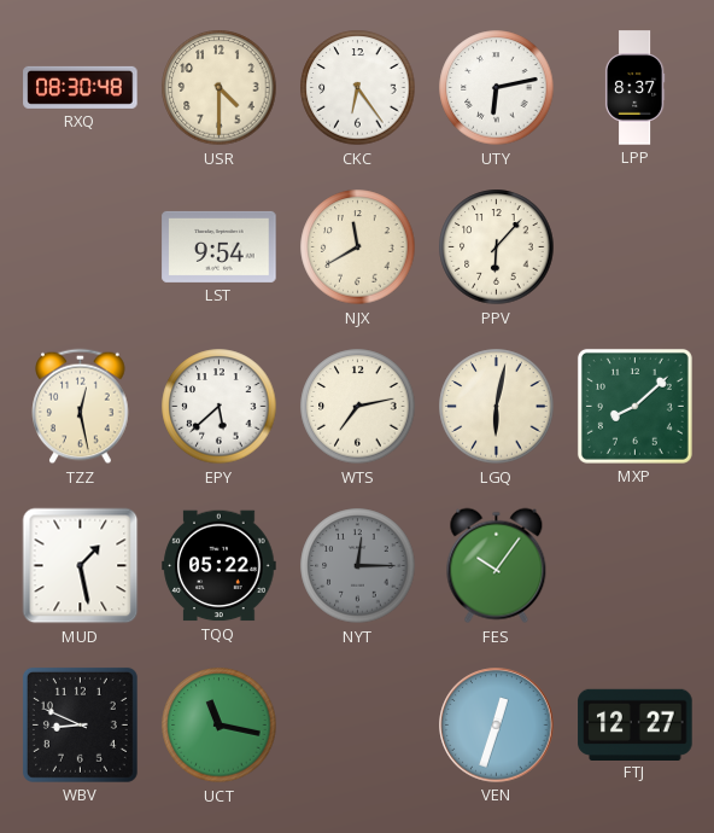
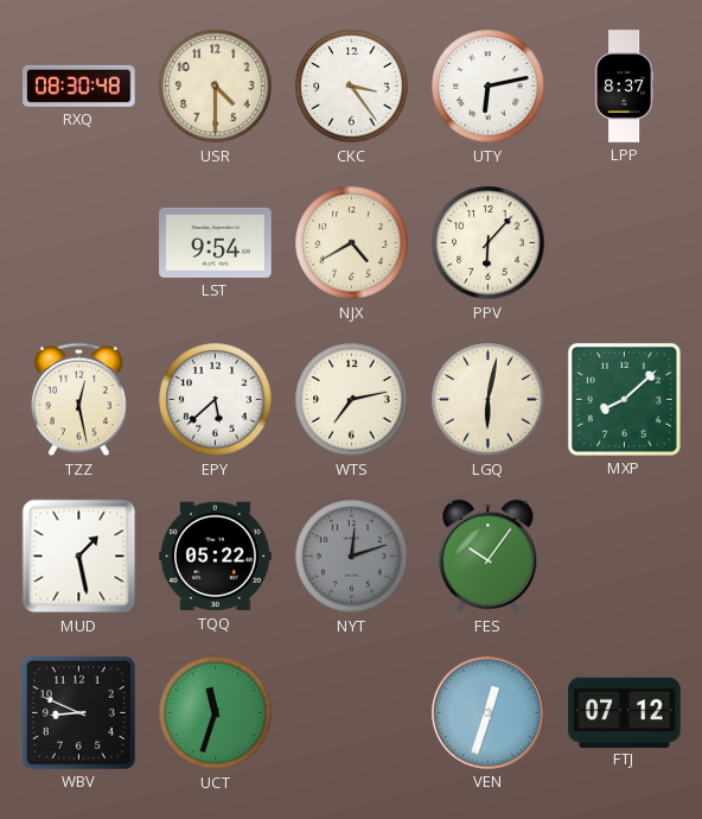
CKC: 6:24 -> 3:24
NJX: 11:40 -> 4:40
NYT: 12:15 -> 12:12
UCT: 11:17 -> 11:33
FTJ: 12:27 -> 07:12
